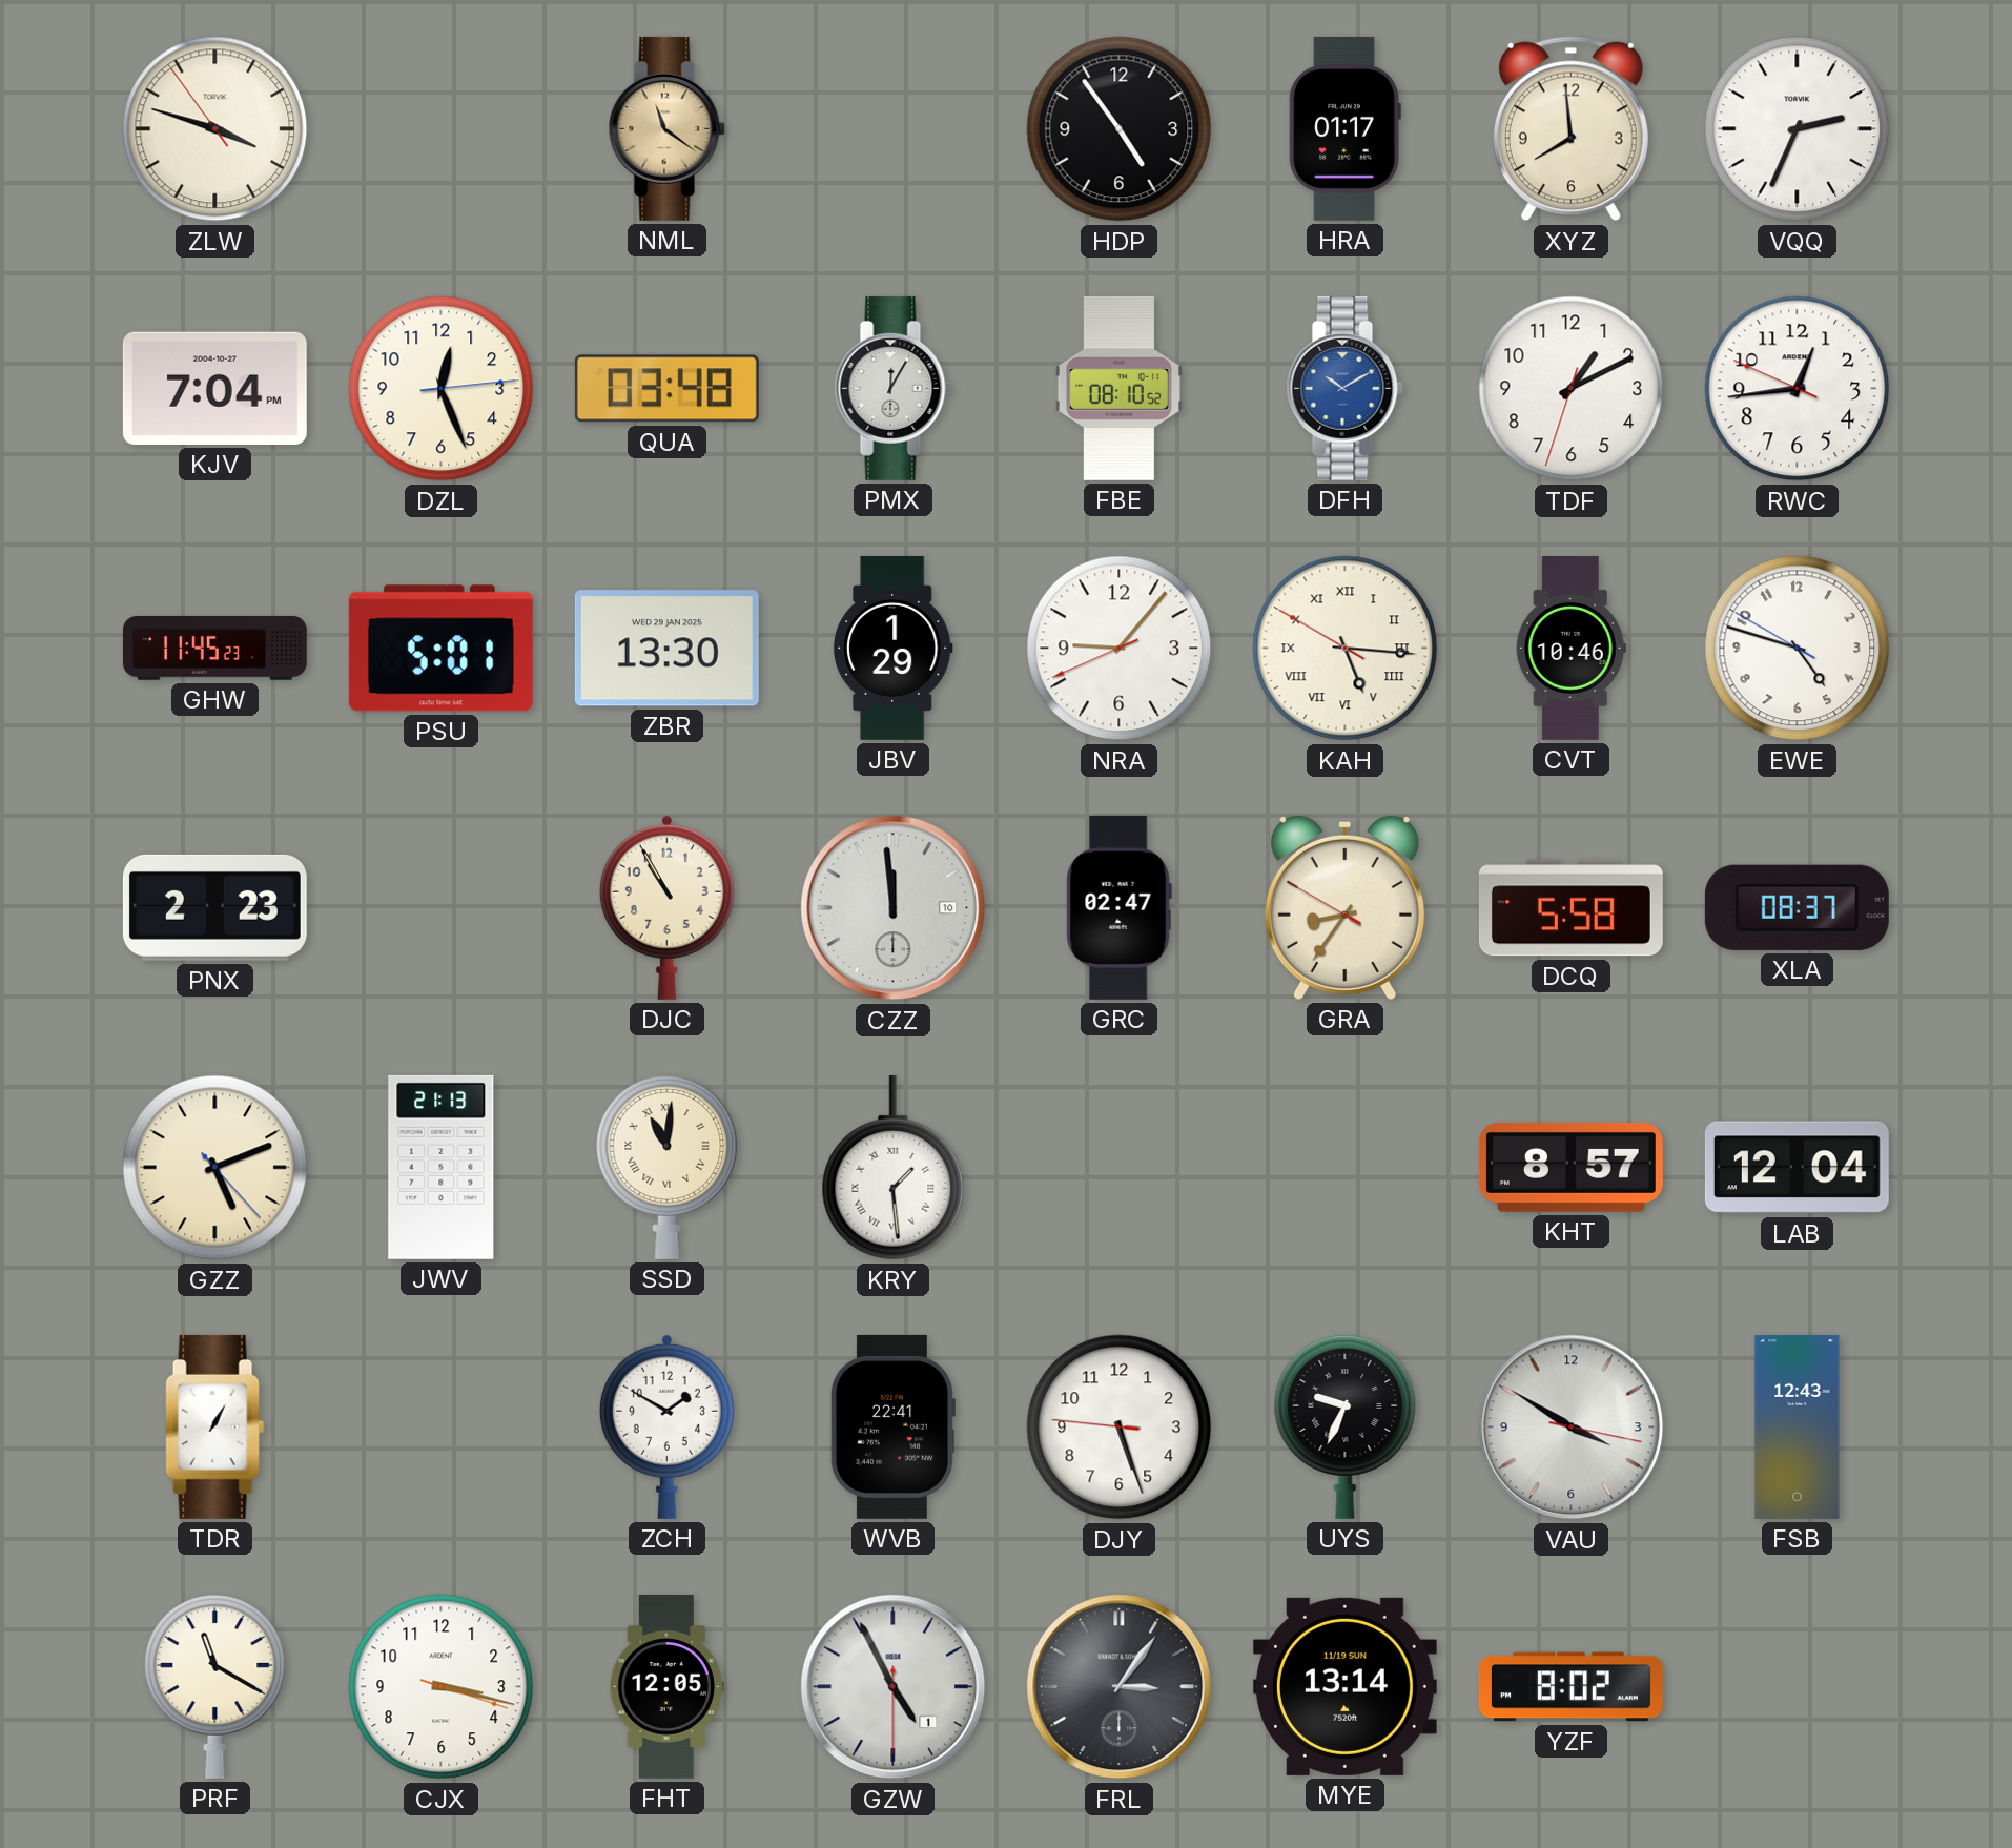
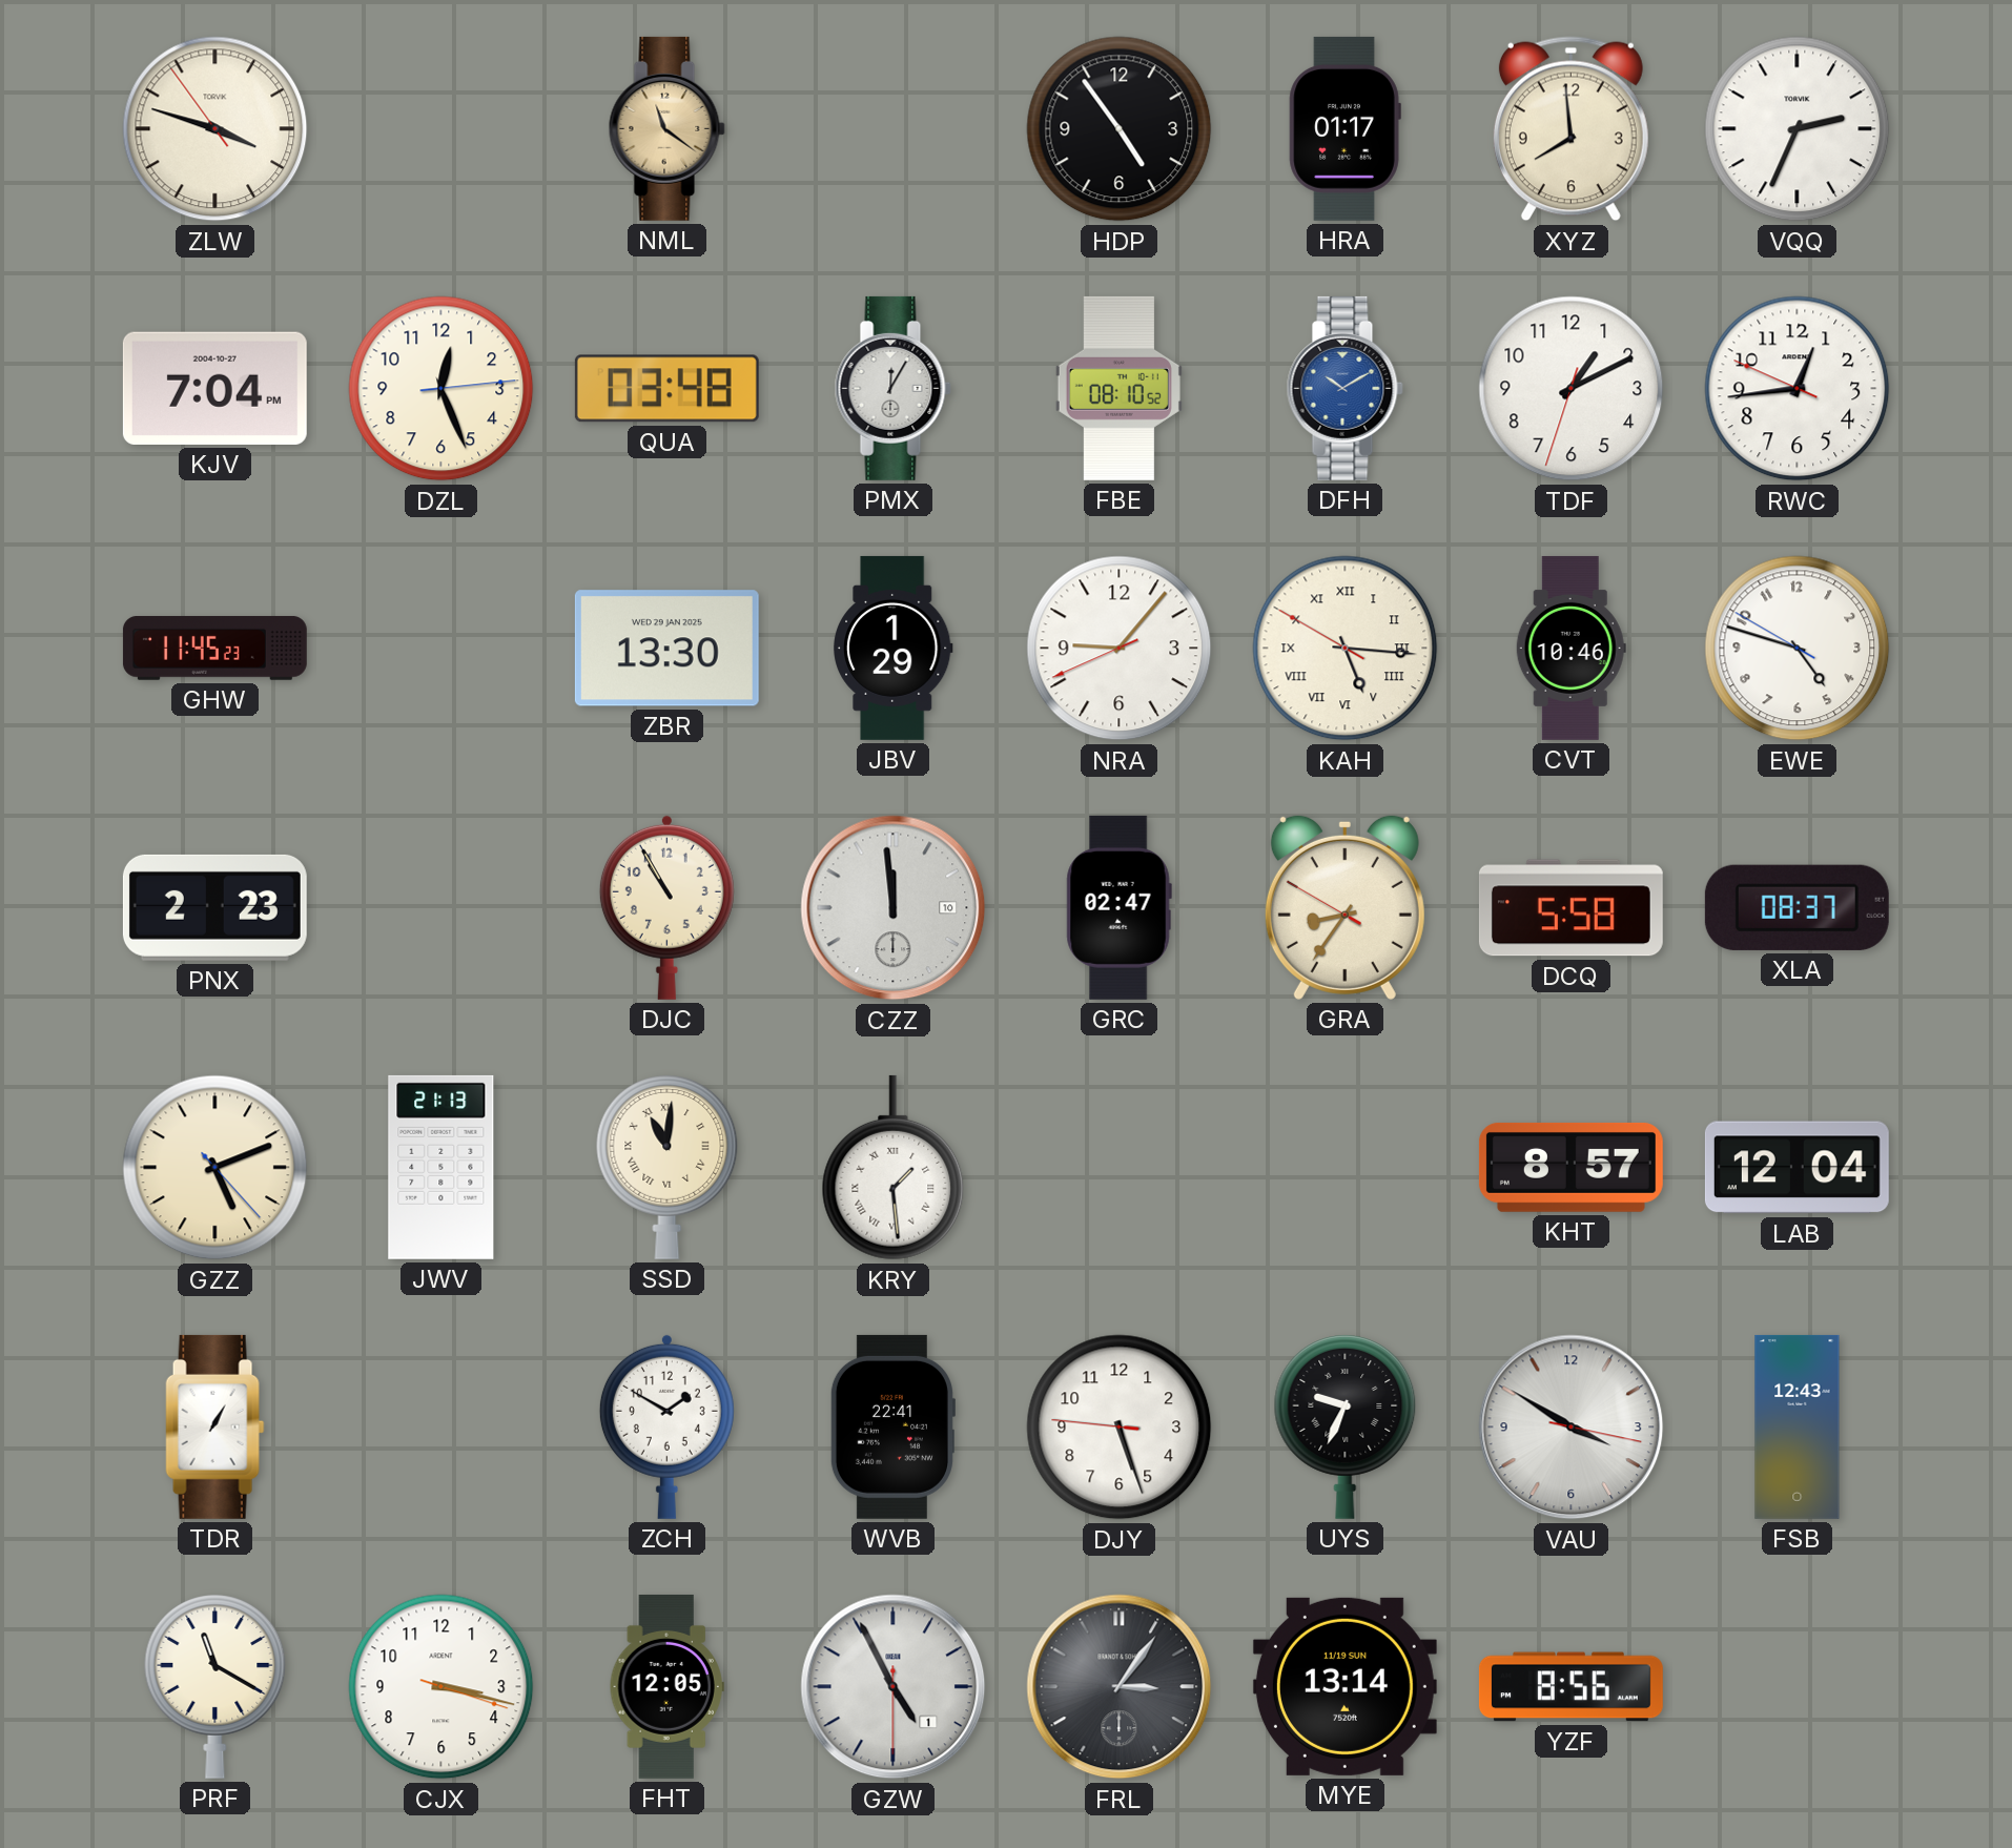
PSU: 5:01 -> none
YZF: 8:02 -> 8:56
